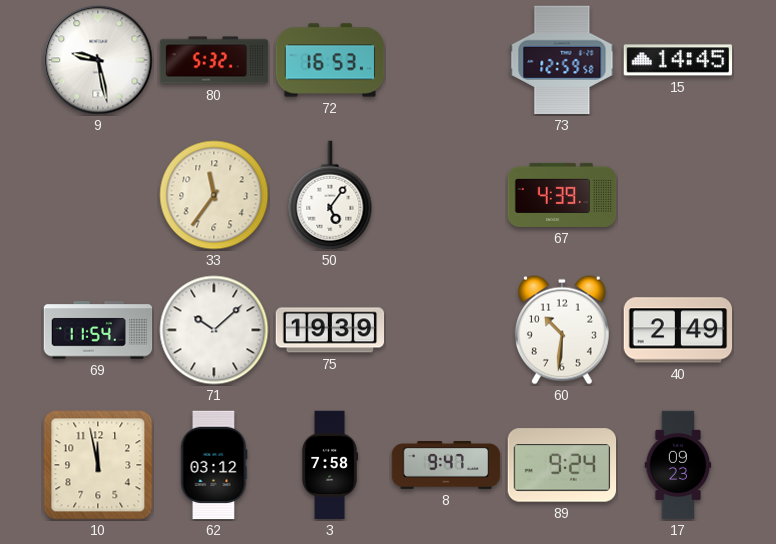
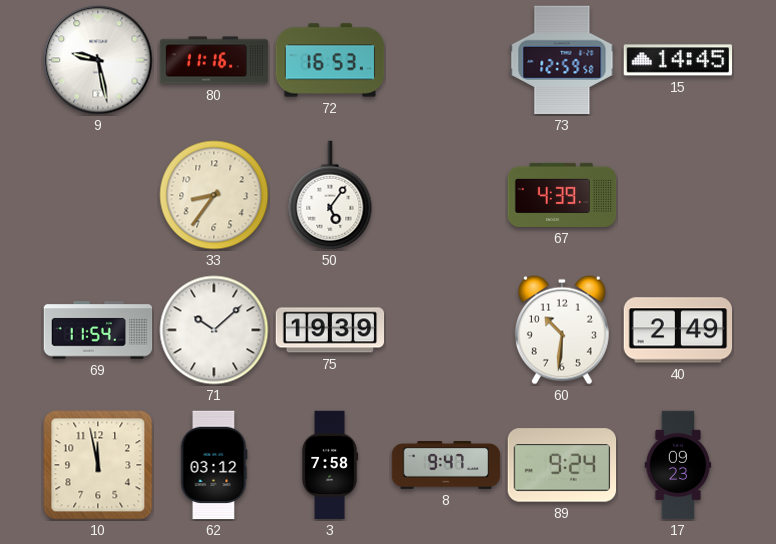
80: 5:32 -> 11:16
33: 11:36 -> 8:36
